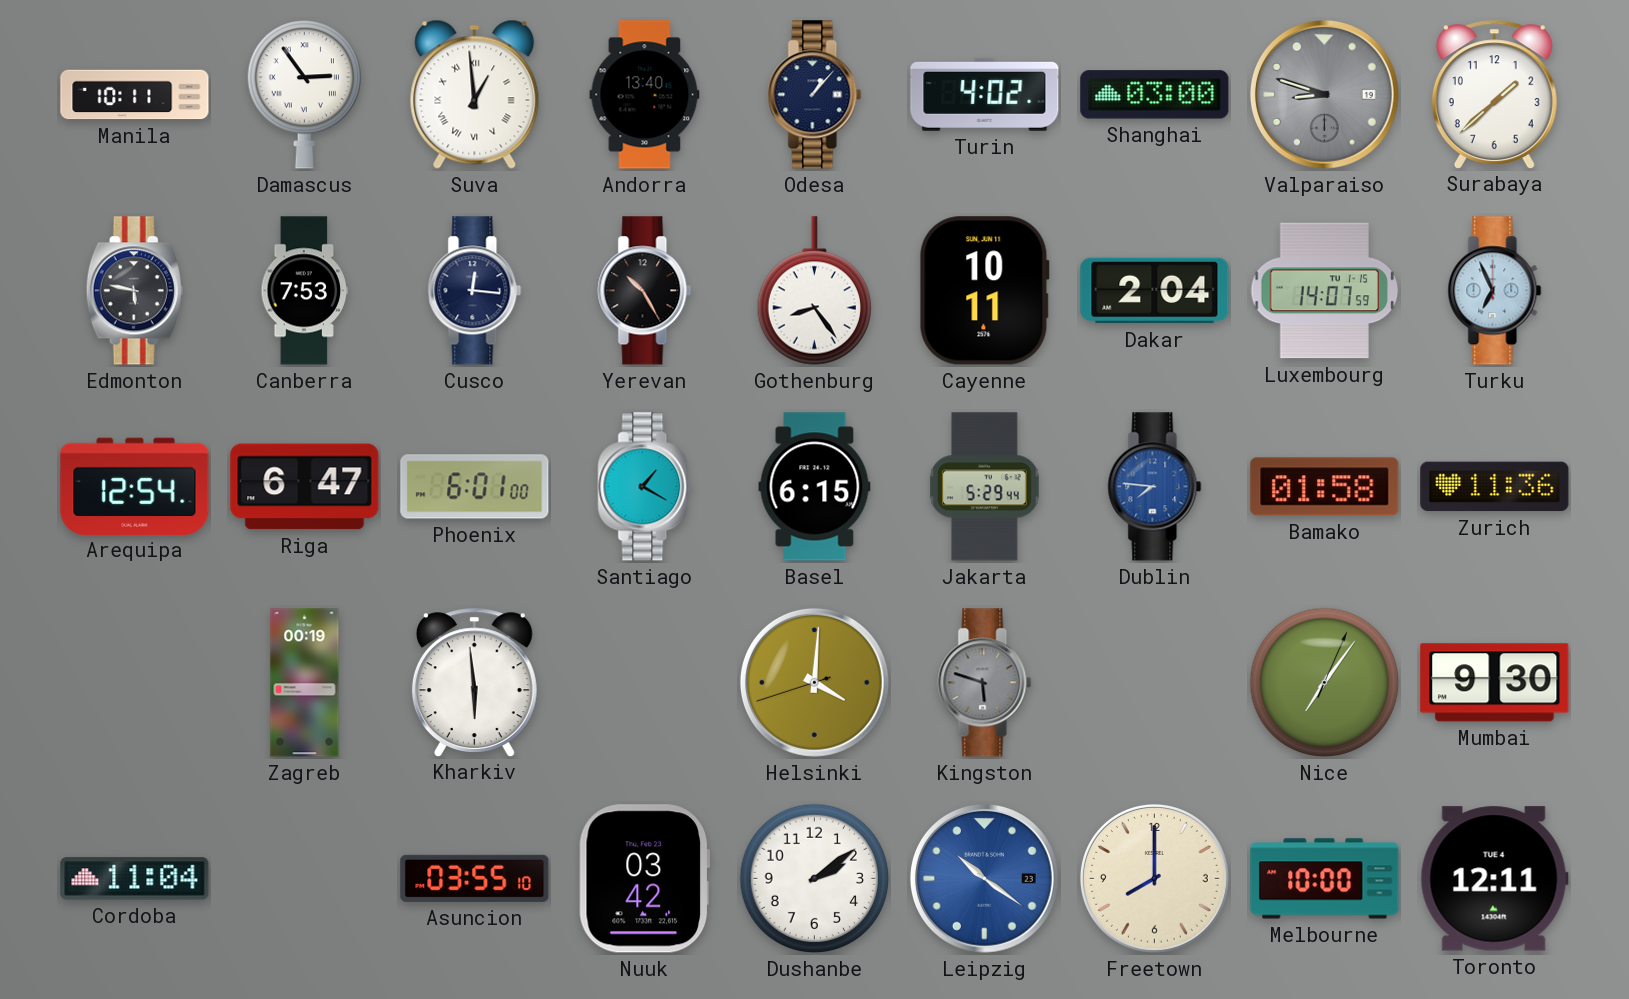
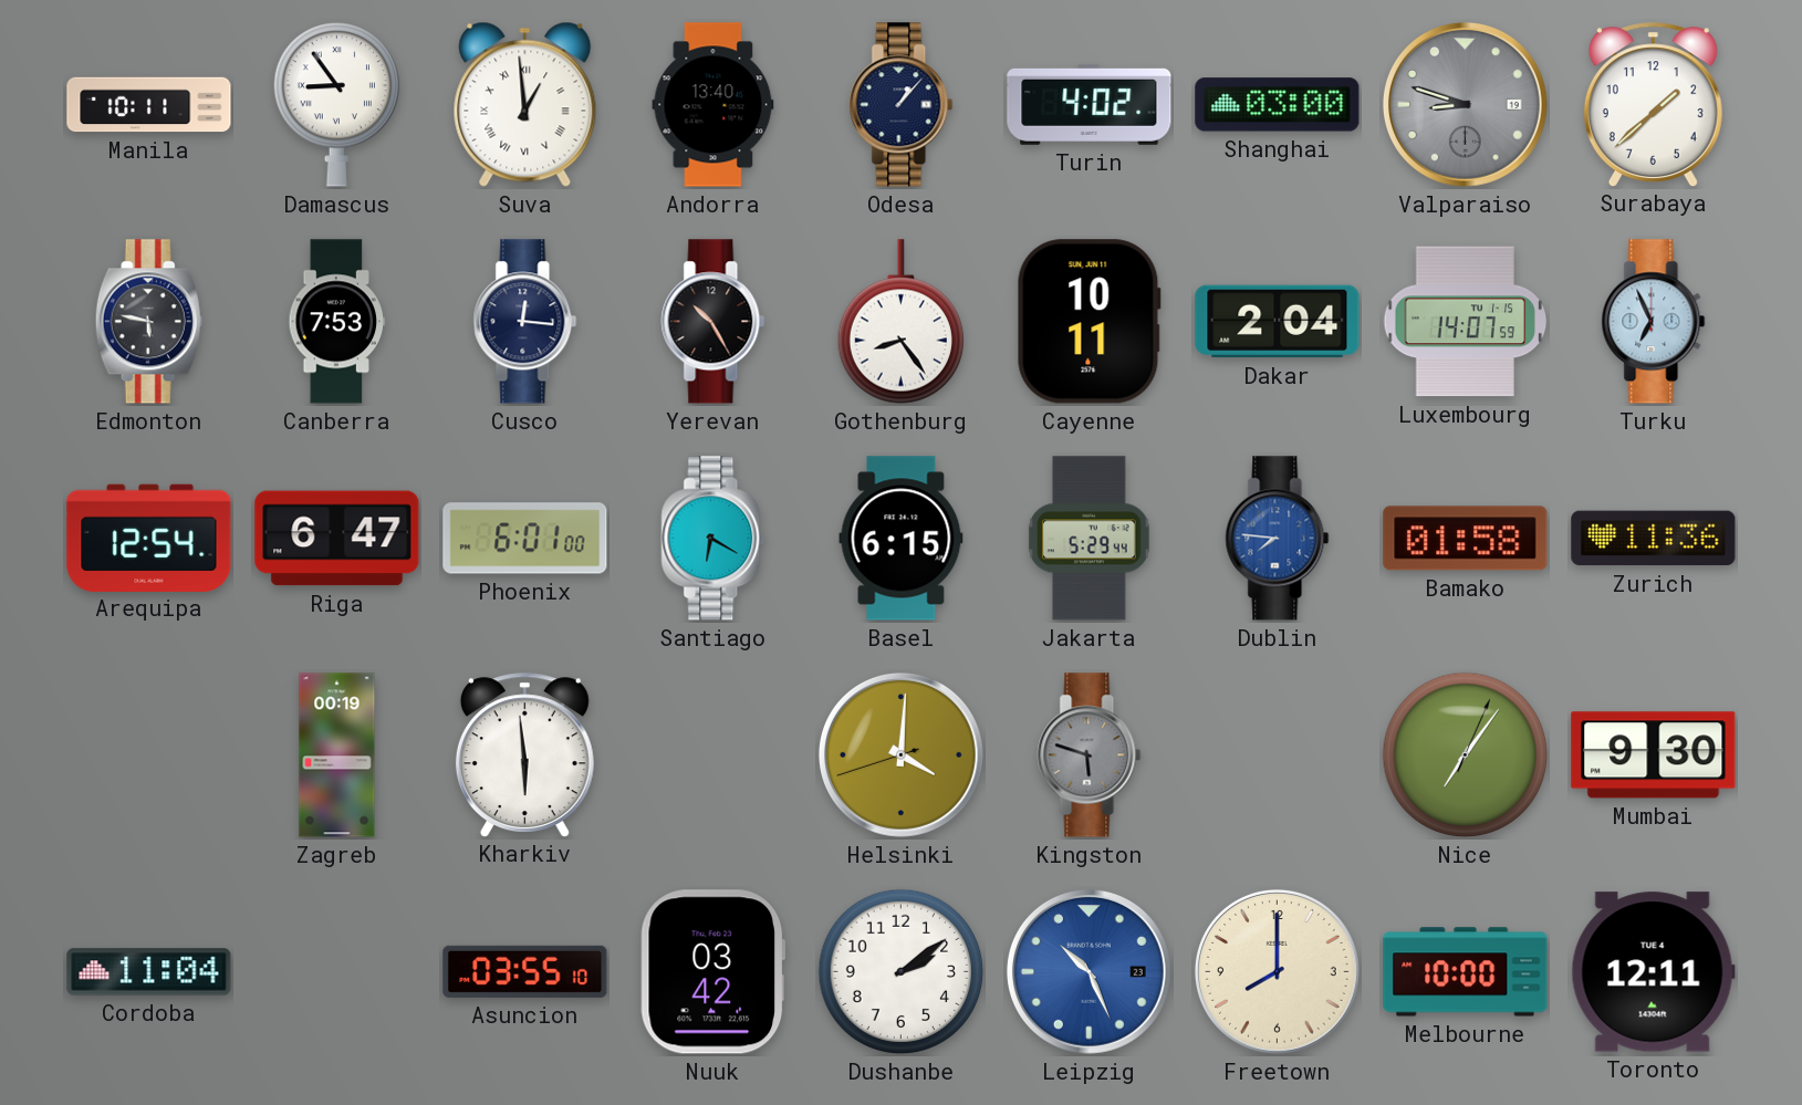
Damascus: 2:54 -> 8:54
Santiago: 1:20 -> 6:20
Leipzig: 10:21 -> 10:26
